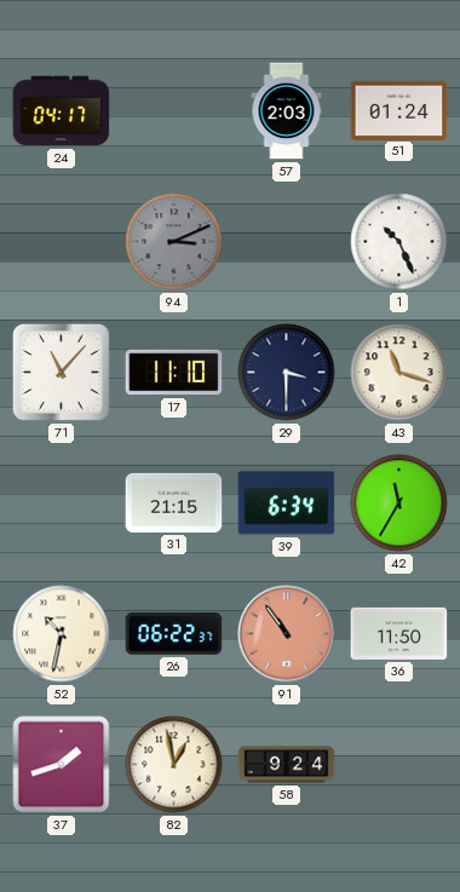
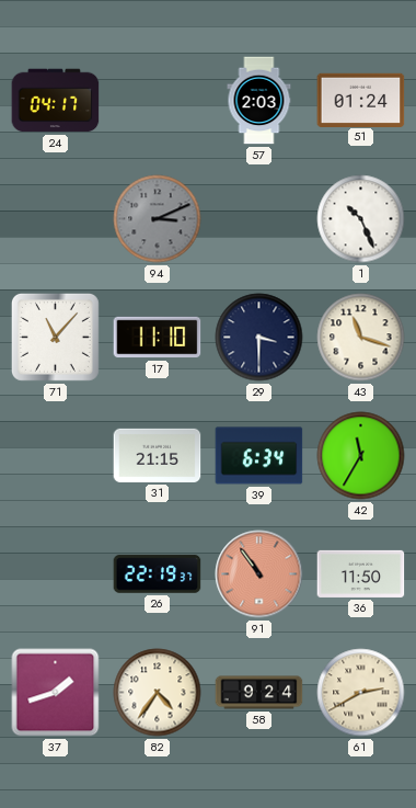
52: 10:32 -> none
26: 06:22 -> 22:19
82: 12:58 -> 4:36
61: none -> 2:40
